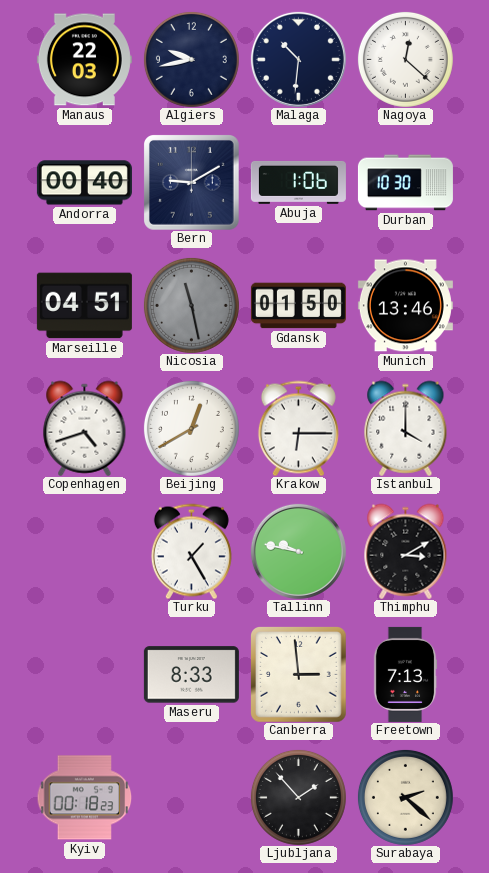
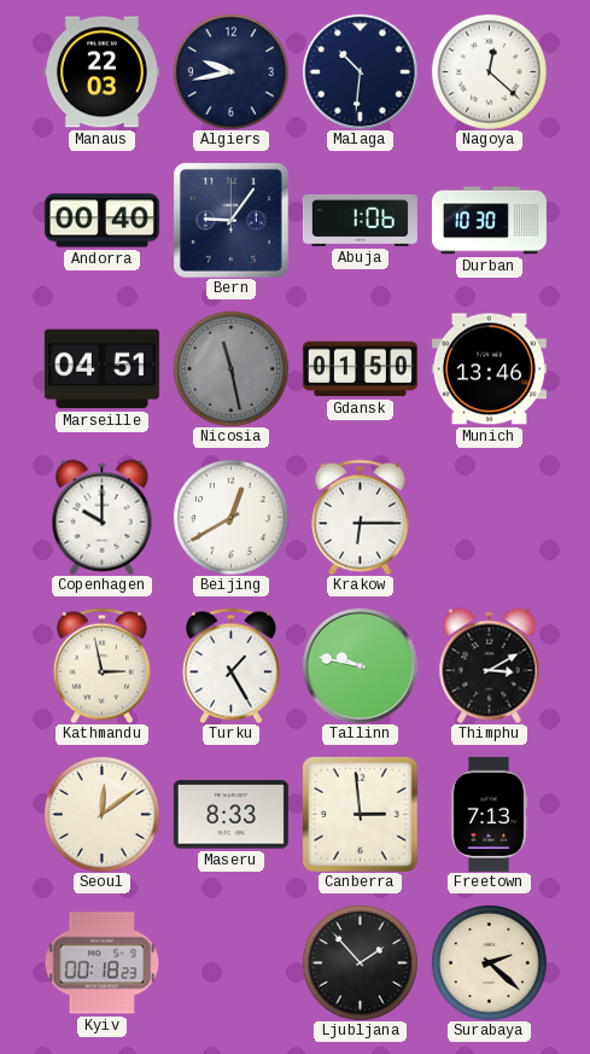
Bern: 9:10 -> 9:06
Copenhagen: 4:42 -> 10:00
Istanbul: 4:00 -> none
Kathmandu: none -> 2:58
Seoul: none -> 12:09
